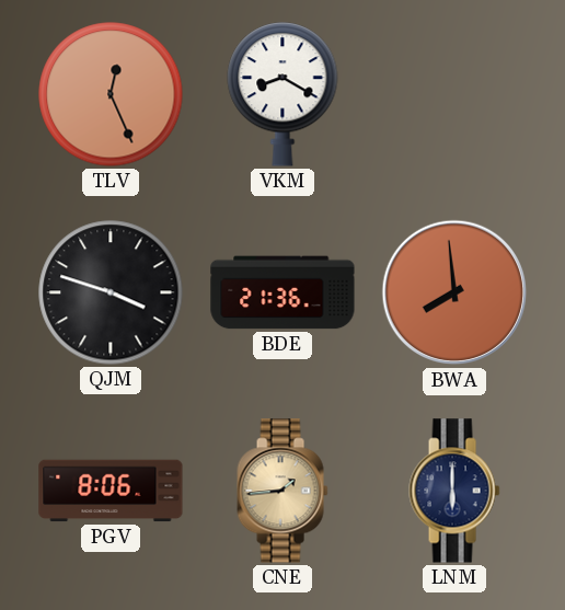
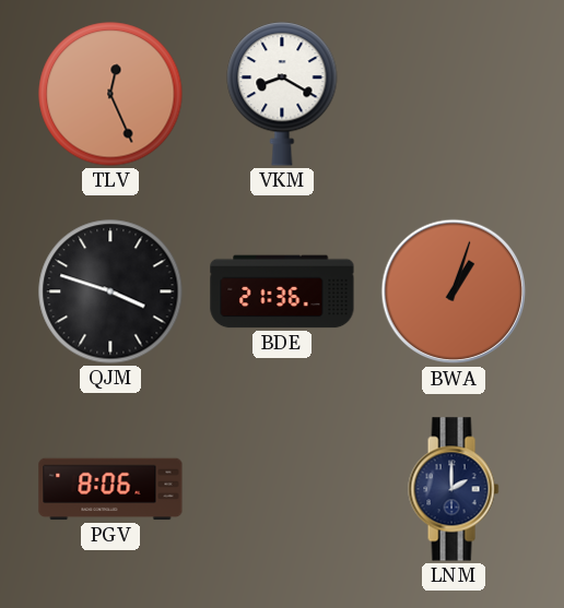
BWA: 7:59 -> 1:03
CNE: 1:44 -> none
LNM: 6:00 -> 2:00
